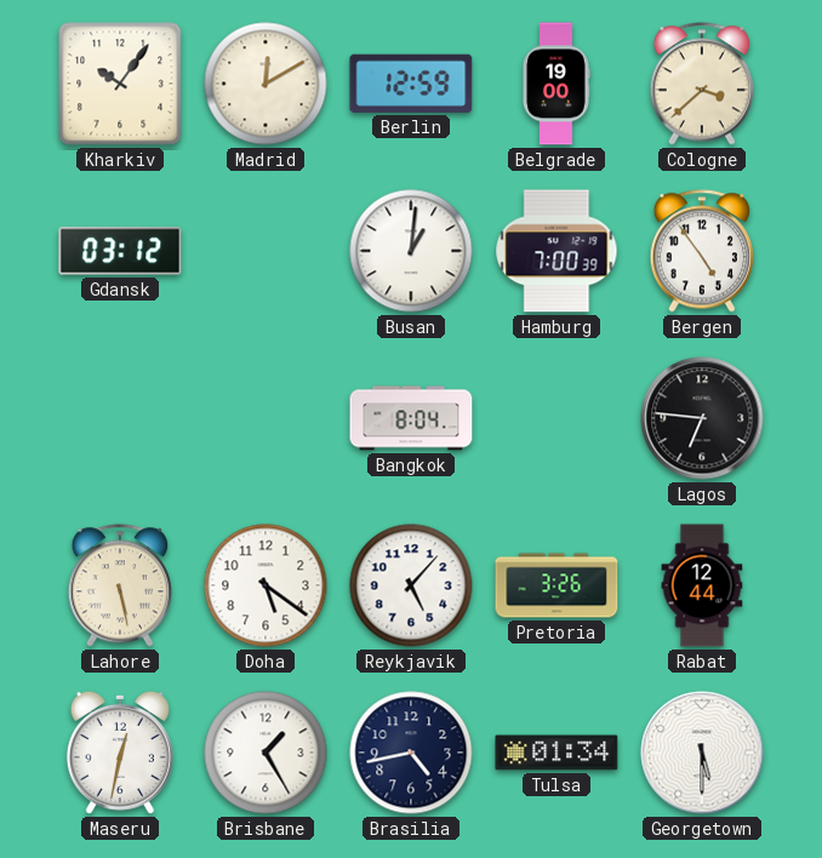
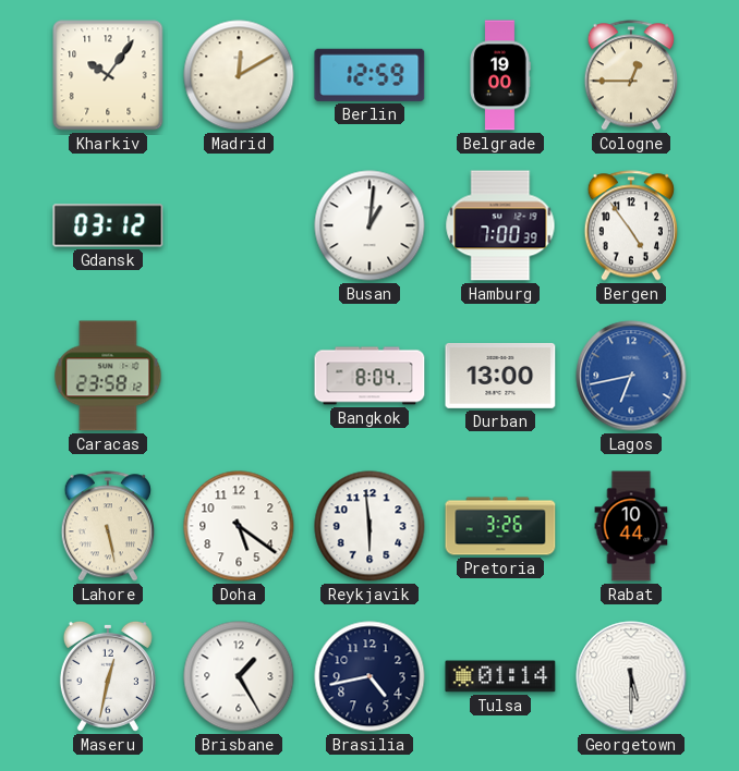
Cologne: 3:38 -> 12:45
Caracas: none -> 23:58
Durban: none -> 13:00
Lagos: 6:46 -> 6:43
Lagos dial: black -> blue
Reykjavik: 5:07 -> 5:59
Rabat: 12:44 -> 10:44
Tulsa: 01:34 -> 01:14
